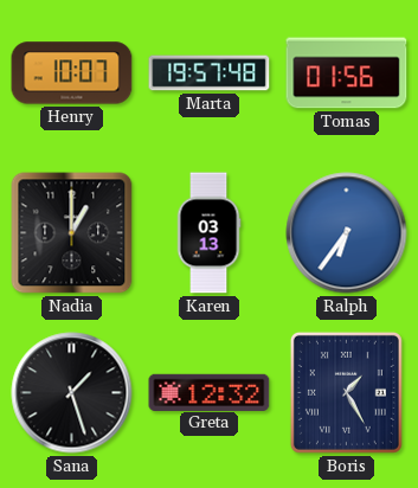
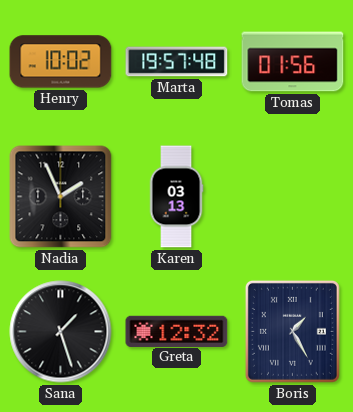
Henry: 10:07 -> 10:02
Nadia: 1:00 -> 1:56
Ralph: 6:36 -> none
